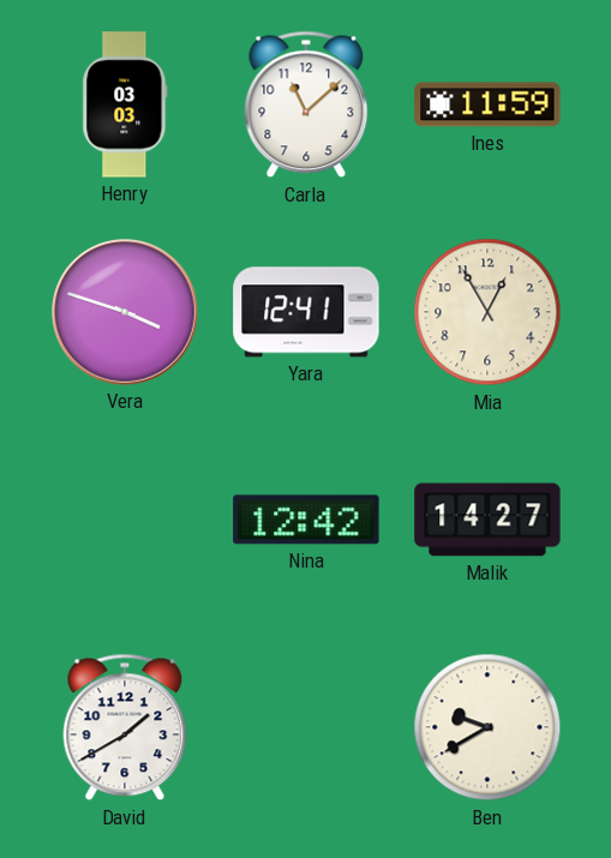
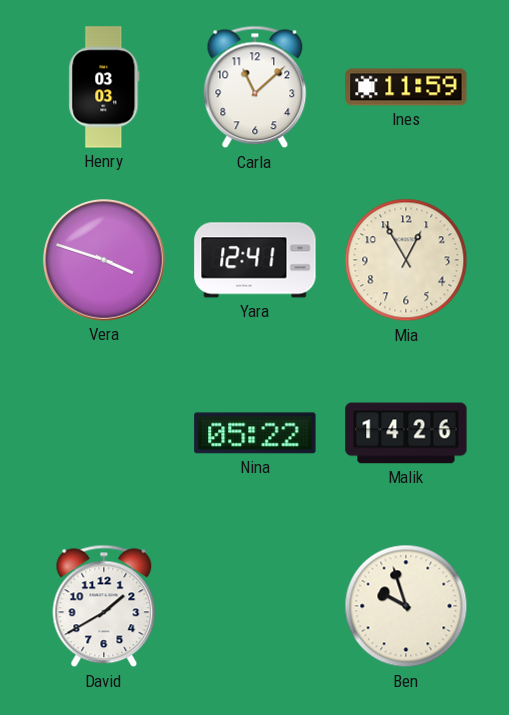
Nina: 12:42 -> 05:22
Malik: 14:27 -> 14:26
Ben: 9:40 -> 9:57
